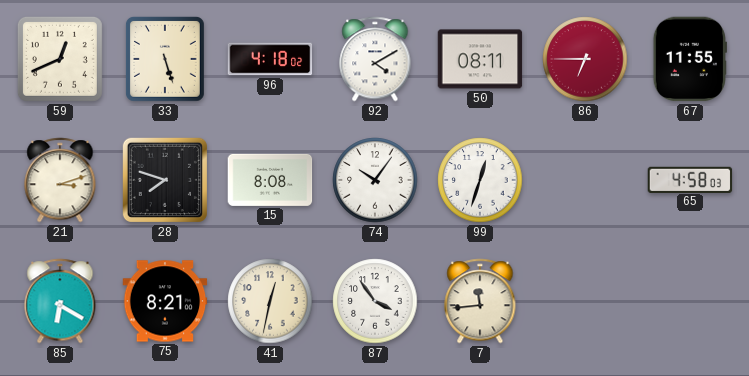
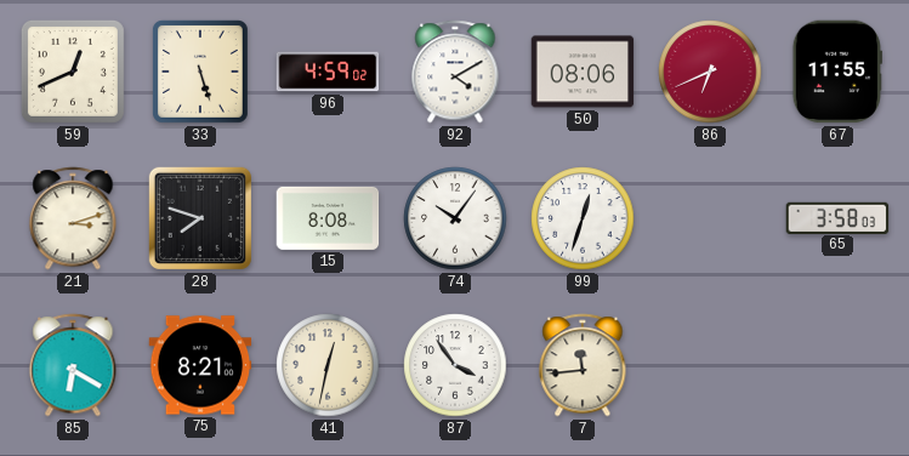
96: 4:18 -> 4:59
50: 08:11 -> 08:06
86: 6:45 -> 6:41
65: 4:58 -> 3:58
